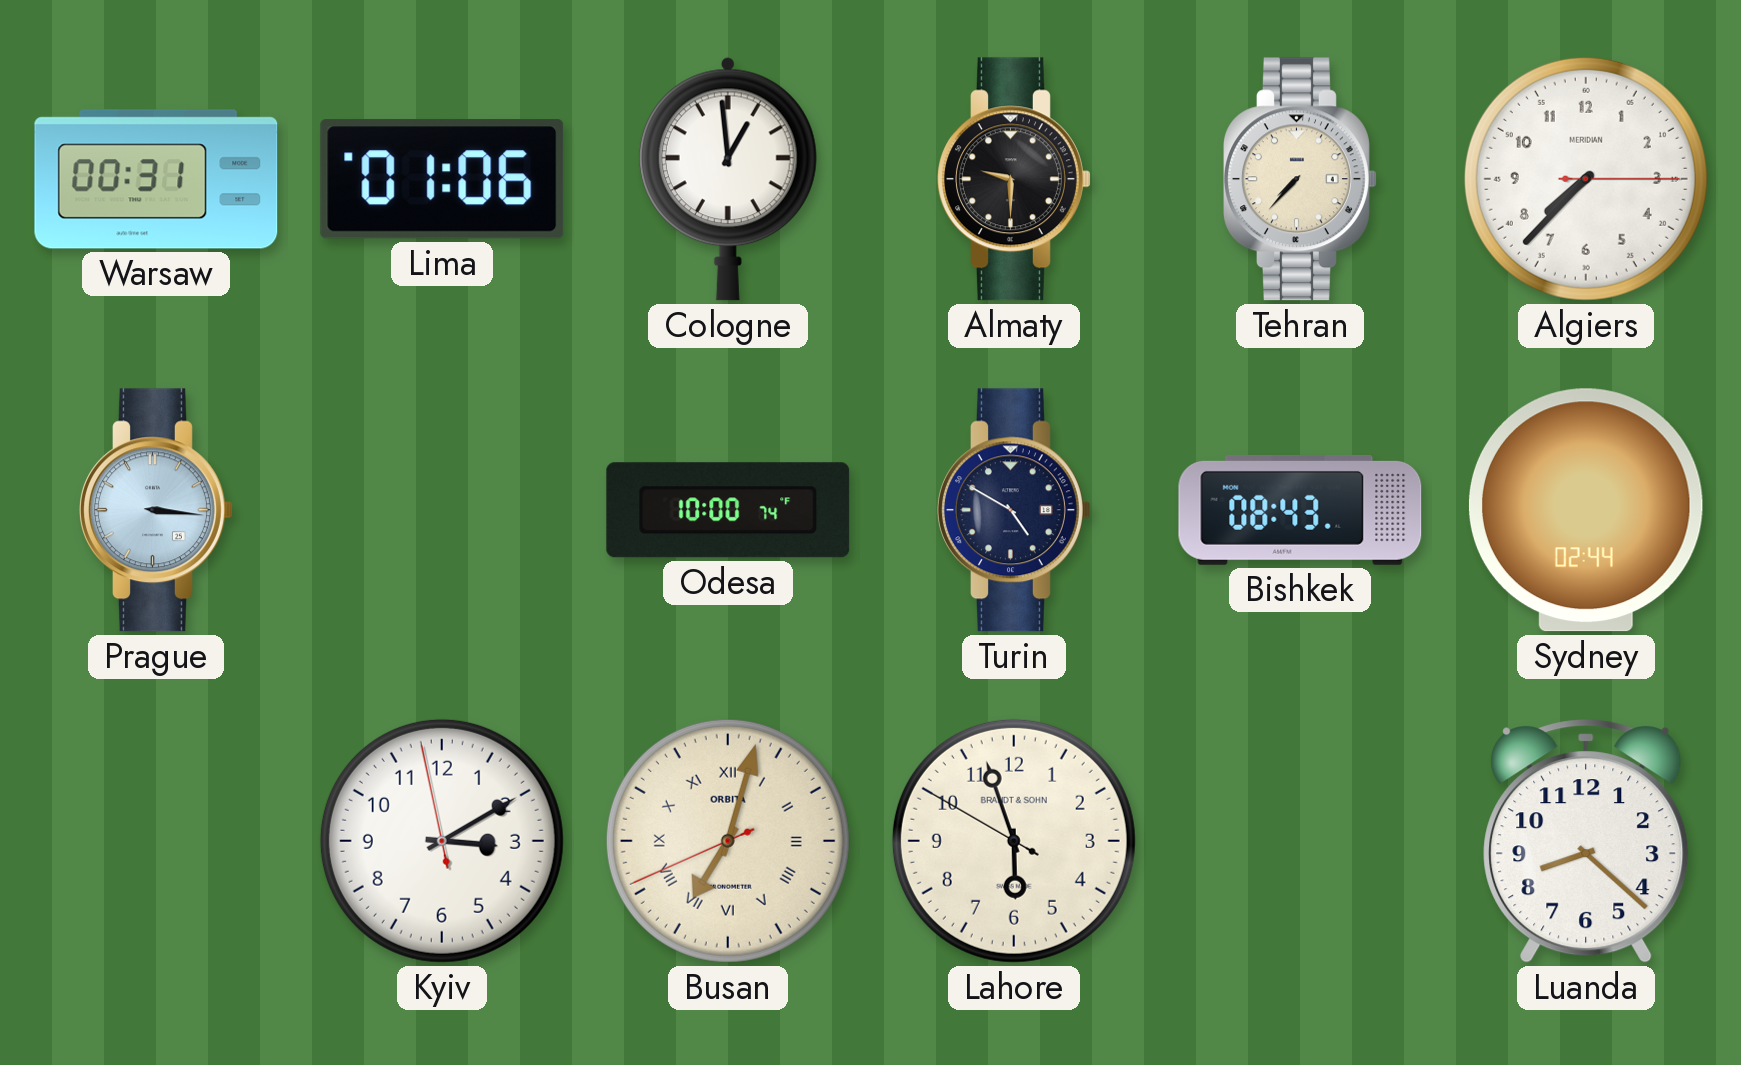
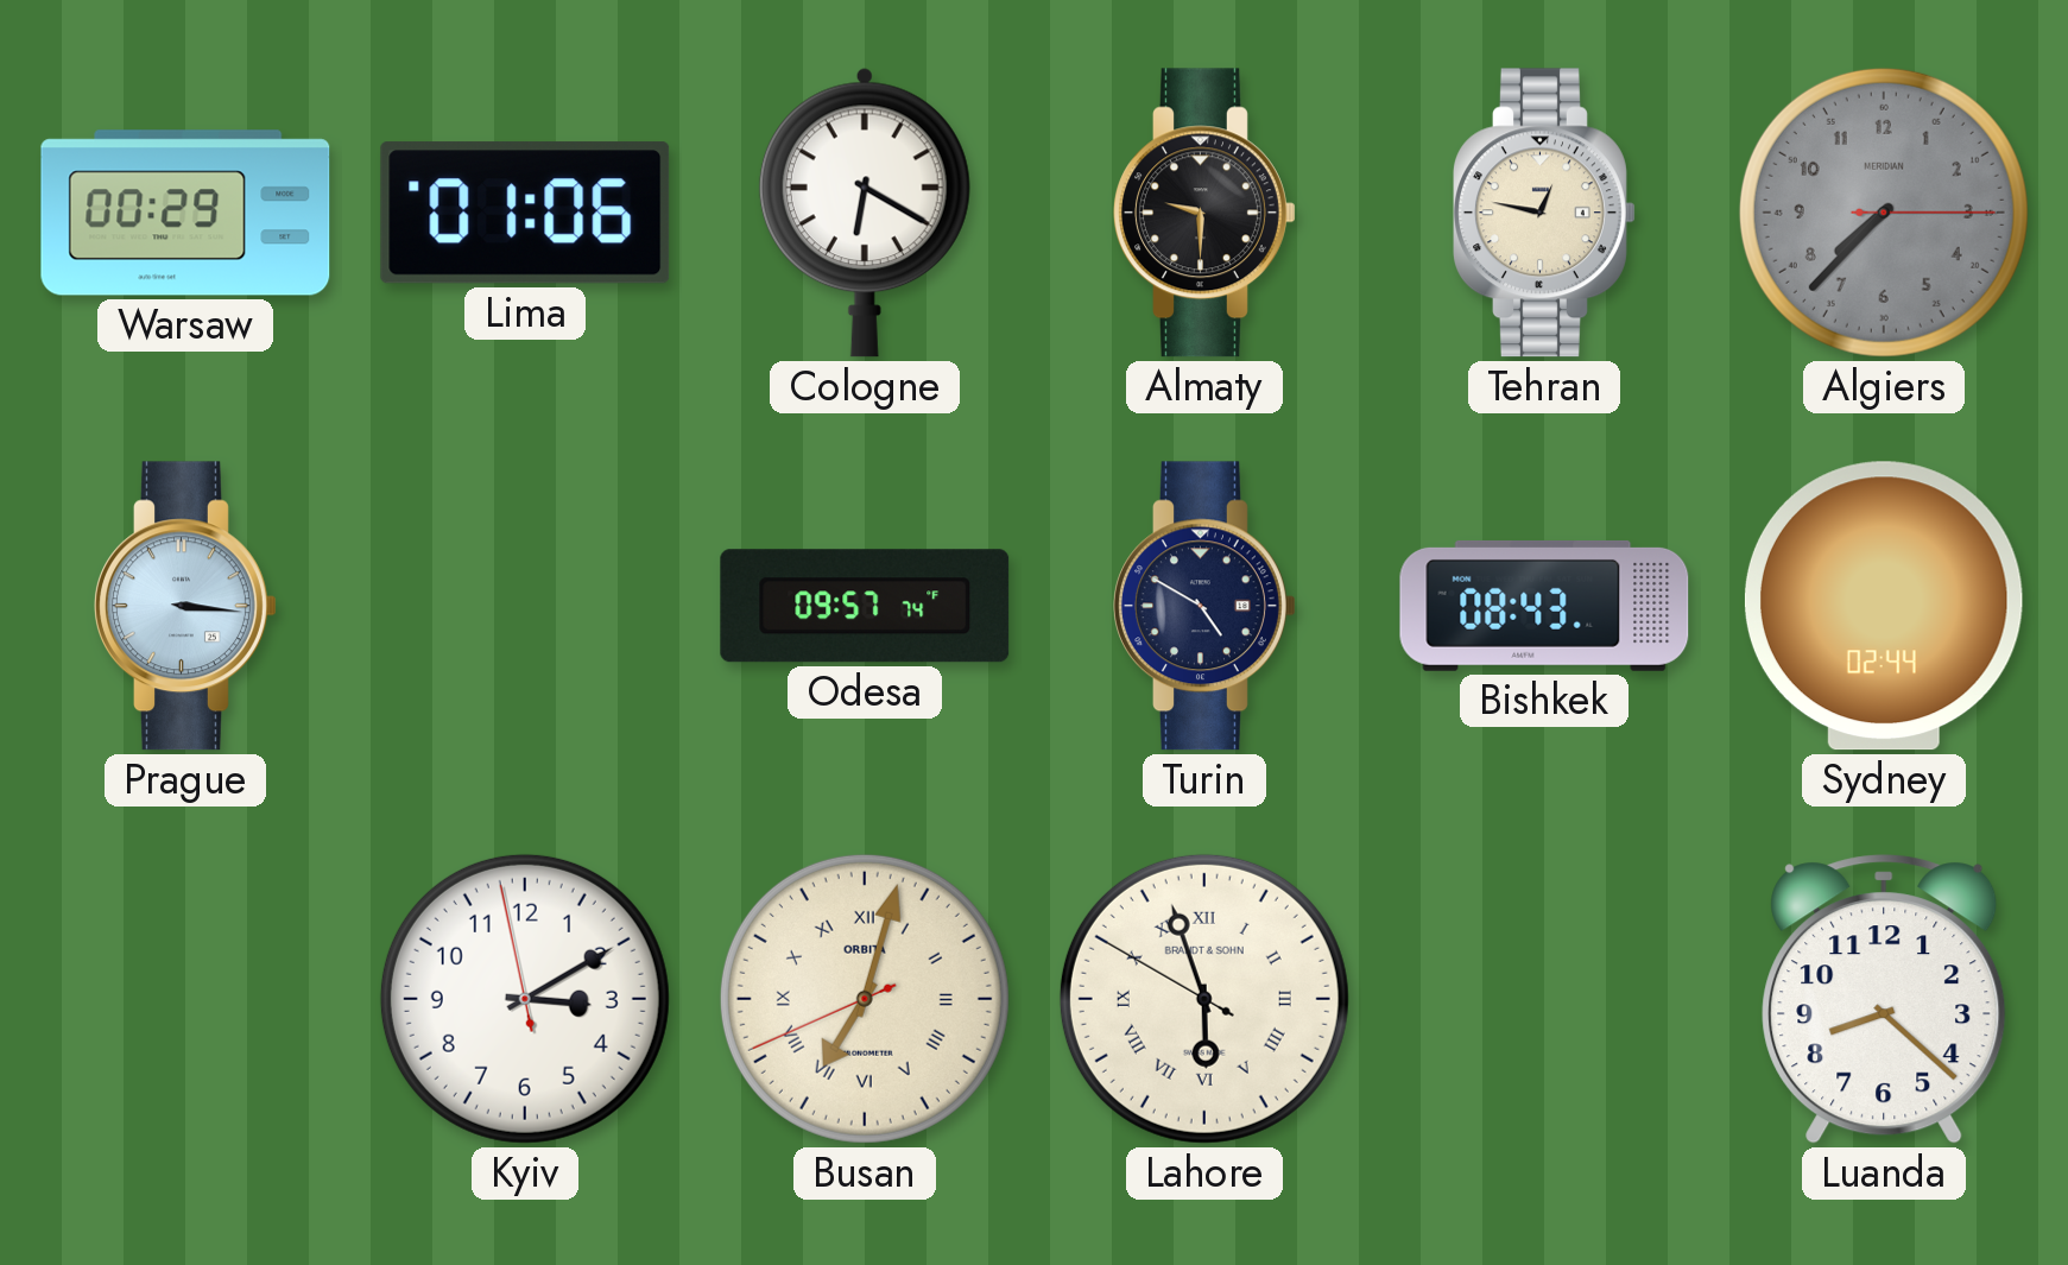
Warsaw: 00:31 -> 00:29
Cologne: 12:59 -> 6:20
Tehran: 7:37 -> 12:47
Algiers dial: white -> grey
Odesa: 10:00 -> 09:57
Lahore numerals: Arabic -> Roman
